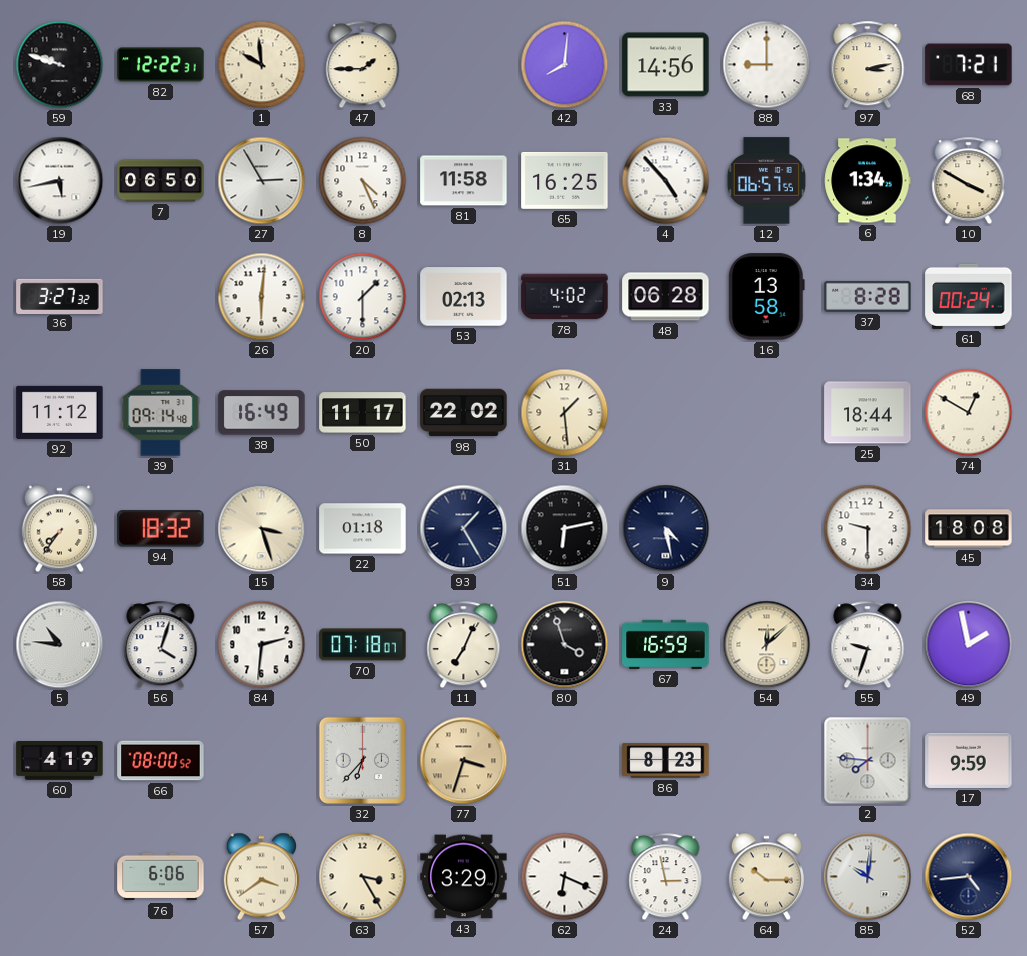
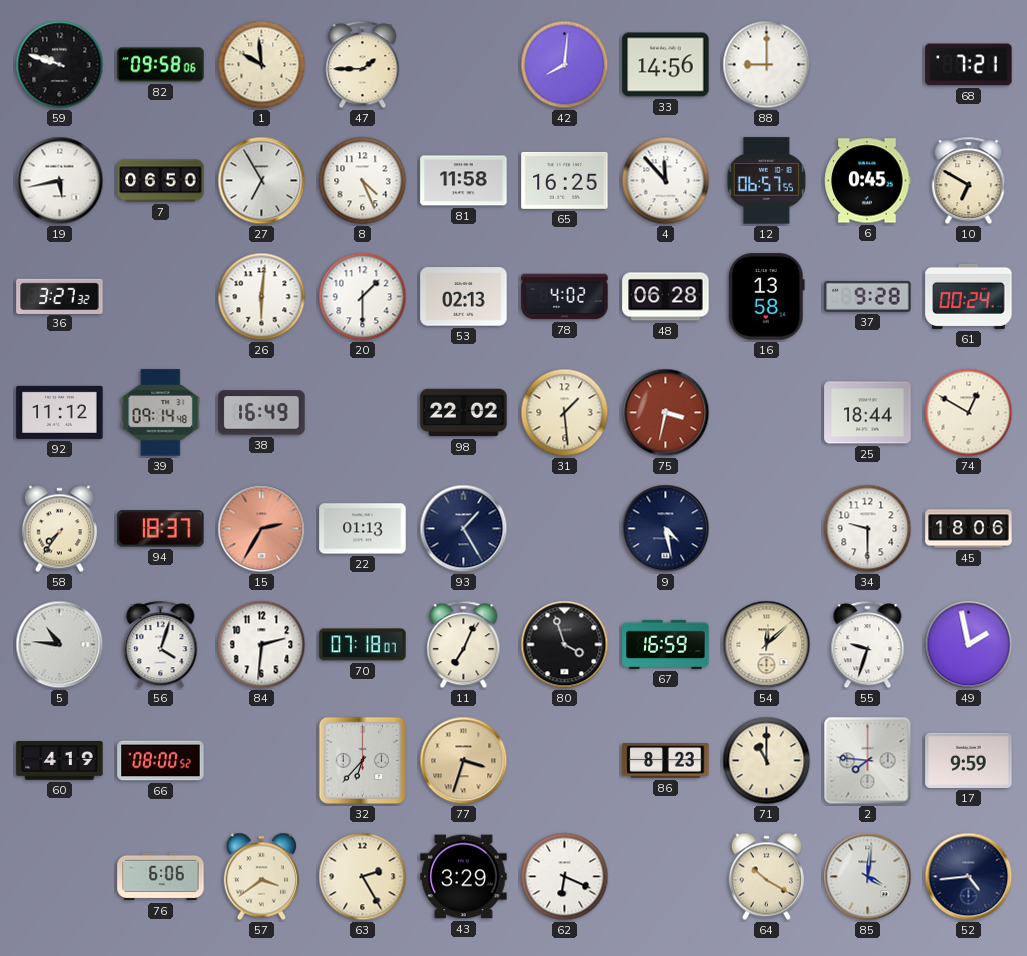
82: 12:22 -> 09:58
97: 3:13 -> none
27: 2:55 -> 6:55
4: 4:53 -> 11:53
6: 1:34 -> 0:45
10: 3:50 -> 6:50
37: 8:28 -> 9:28
50: 11:17 -> none
75: none -> 3:32
94: 18:32 -> 18:37
15: 3:27 -> 2:35
15 dial: cream -> salmon
22: 01:18 -> 01:13
51: 6:13 -> none
45: 18:08 -> 18:06
71: none -> 11:00
63: 3:25 -> 2:25
24: 2:58 -> none
64: 10:15 -> 10:20
85: 10:01 -> 4:01
